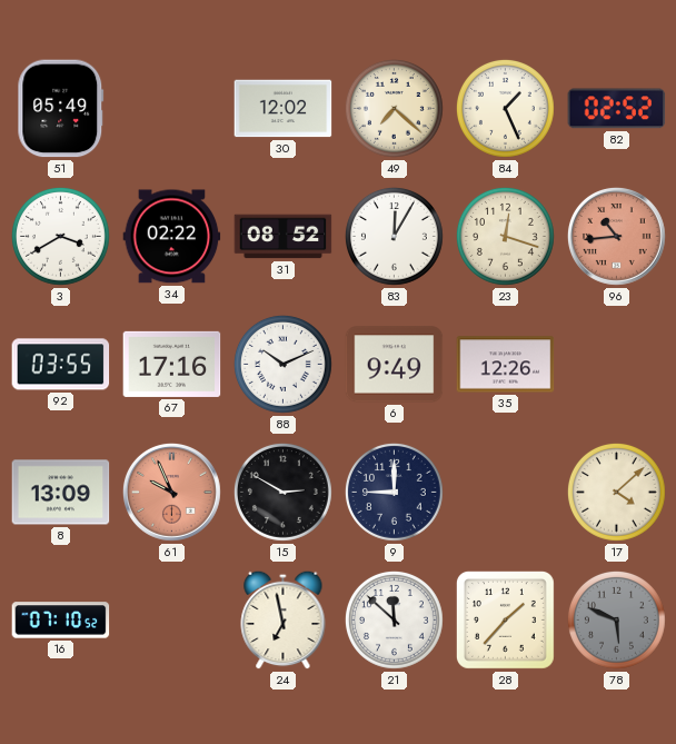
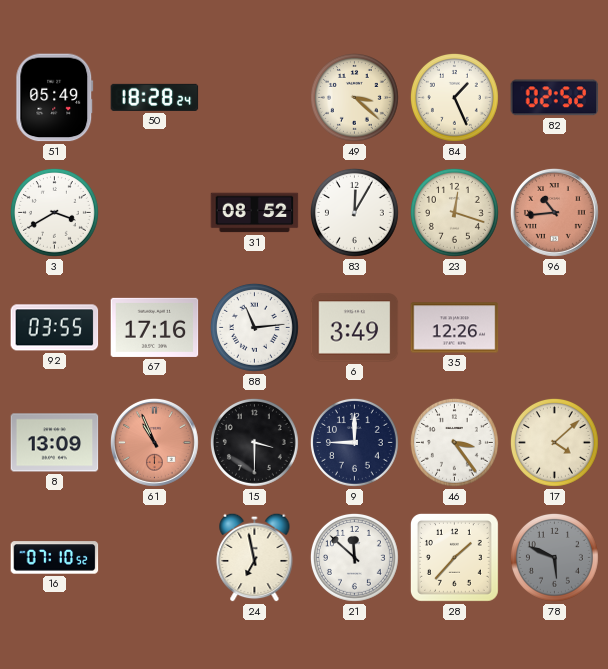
50: none -> 18:28
30: 12:02 -> none
49: 7:22 -> 3:22
34: 02:22 -> none
88: 10:11 -> 11:14
6: 9:49 -> 3:49
61: 9:56 -> 10:56
15: 2:50 -> 3:30
46: none -> 3:24
